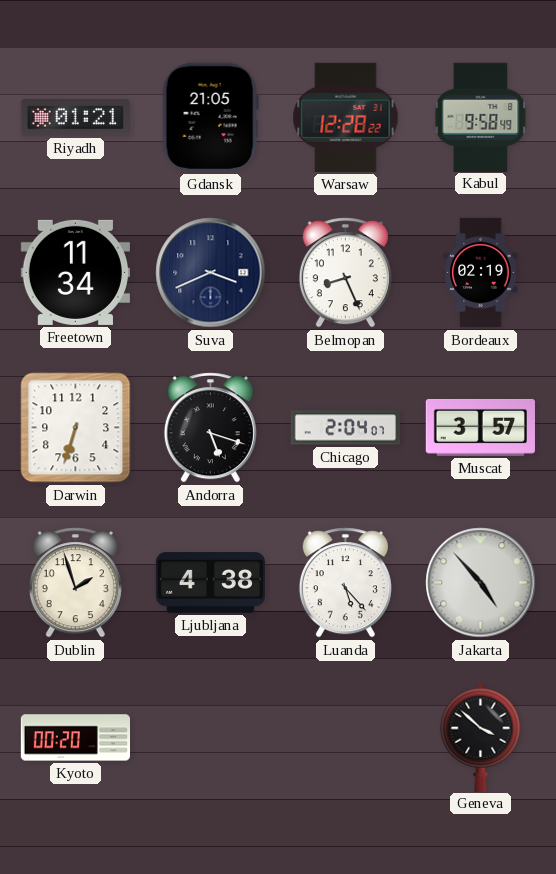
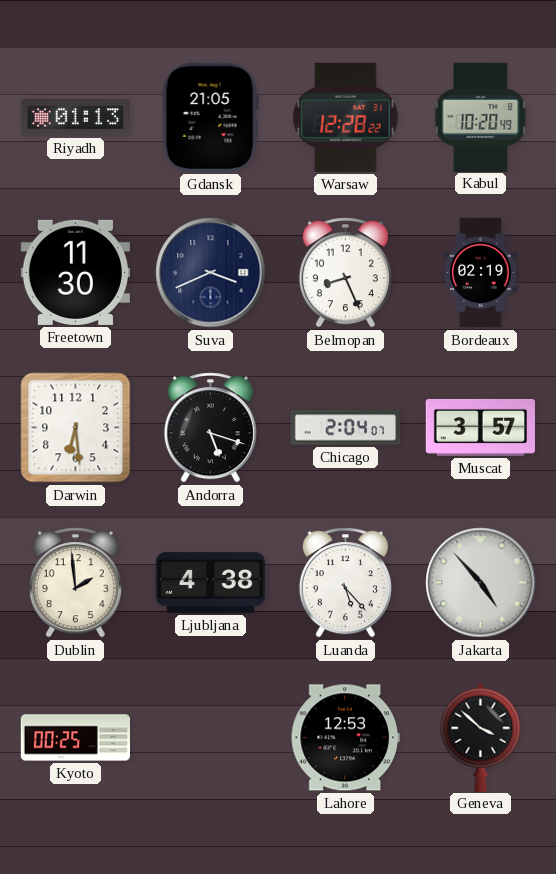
Riyadh: 01:21 -> 01:13
Kabul: 9:58 -> 10:20
Freetown: 11:34 -> 11:30
Darwin: 6:33 -> 6:29
Dublin: 1:57 -> 1:59
Kyoto: 00:20 -> 00:25
Lahore: none -> 12:53
